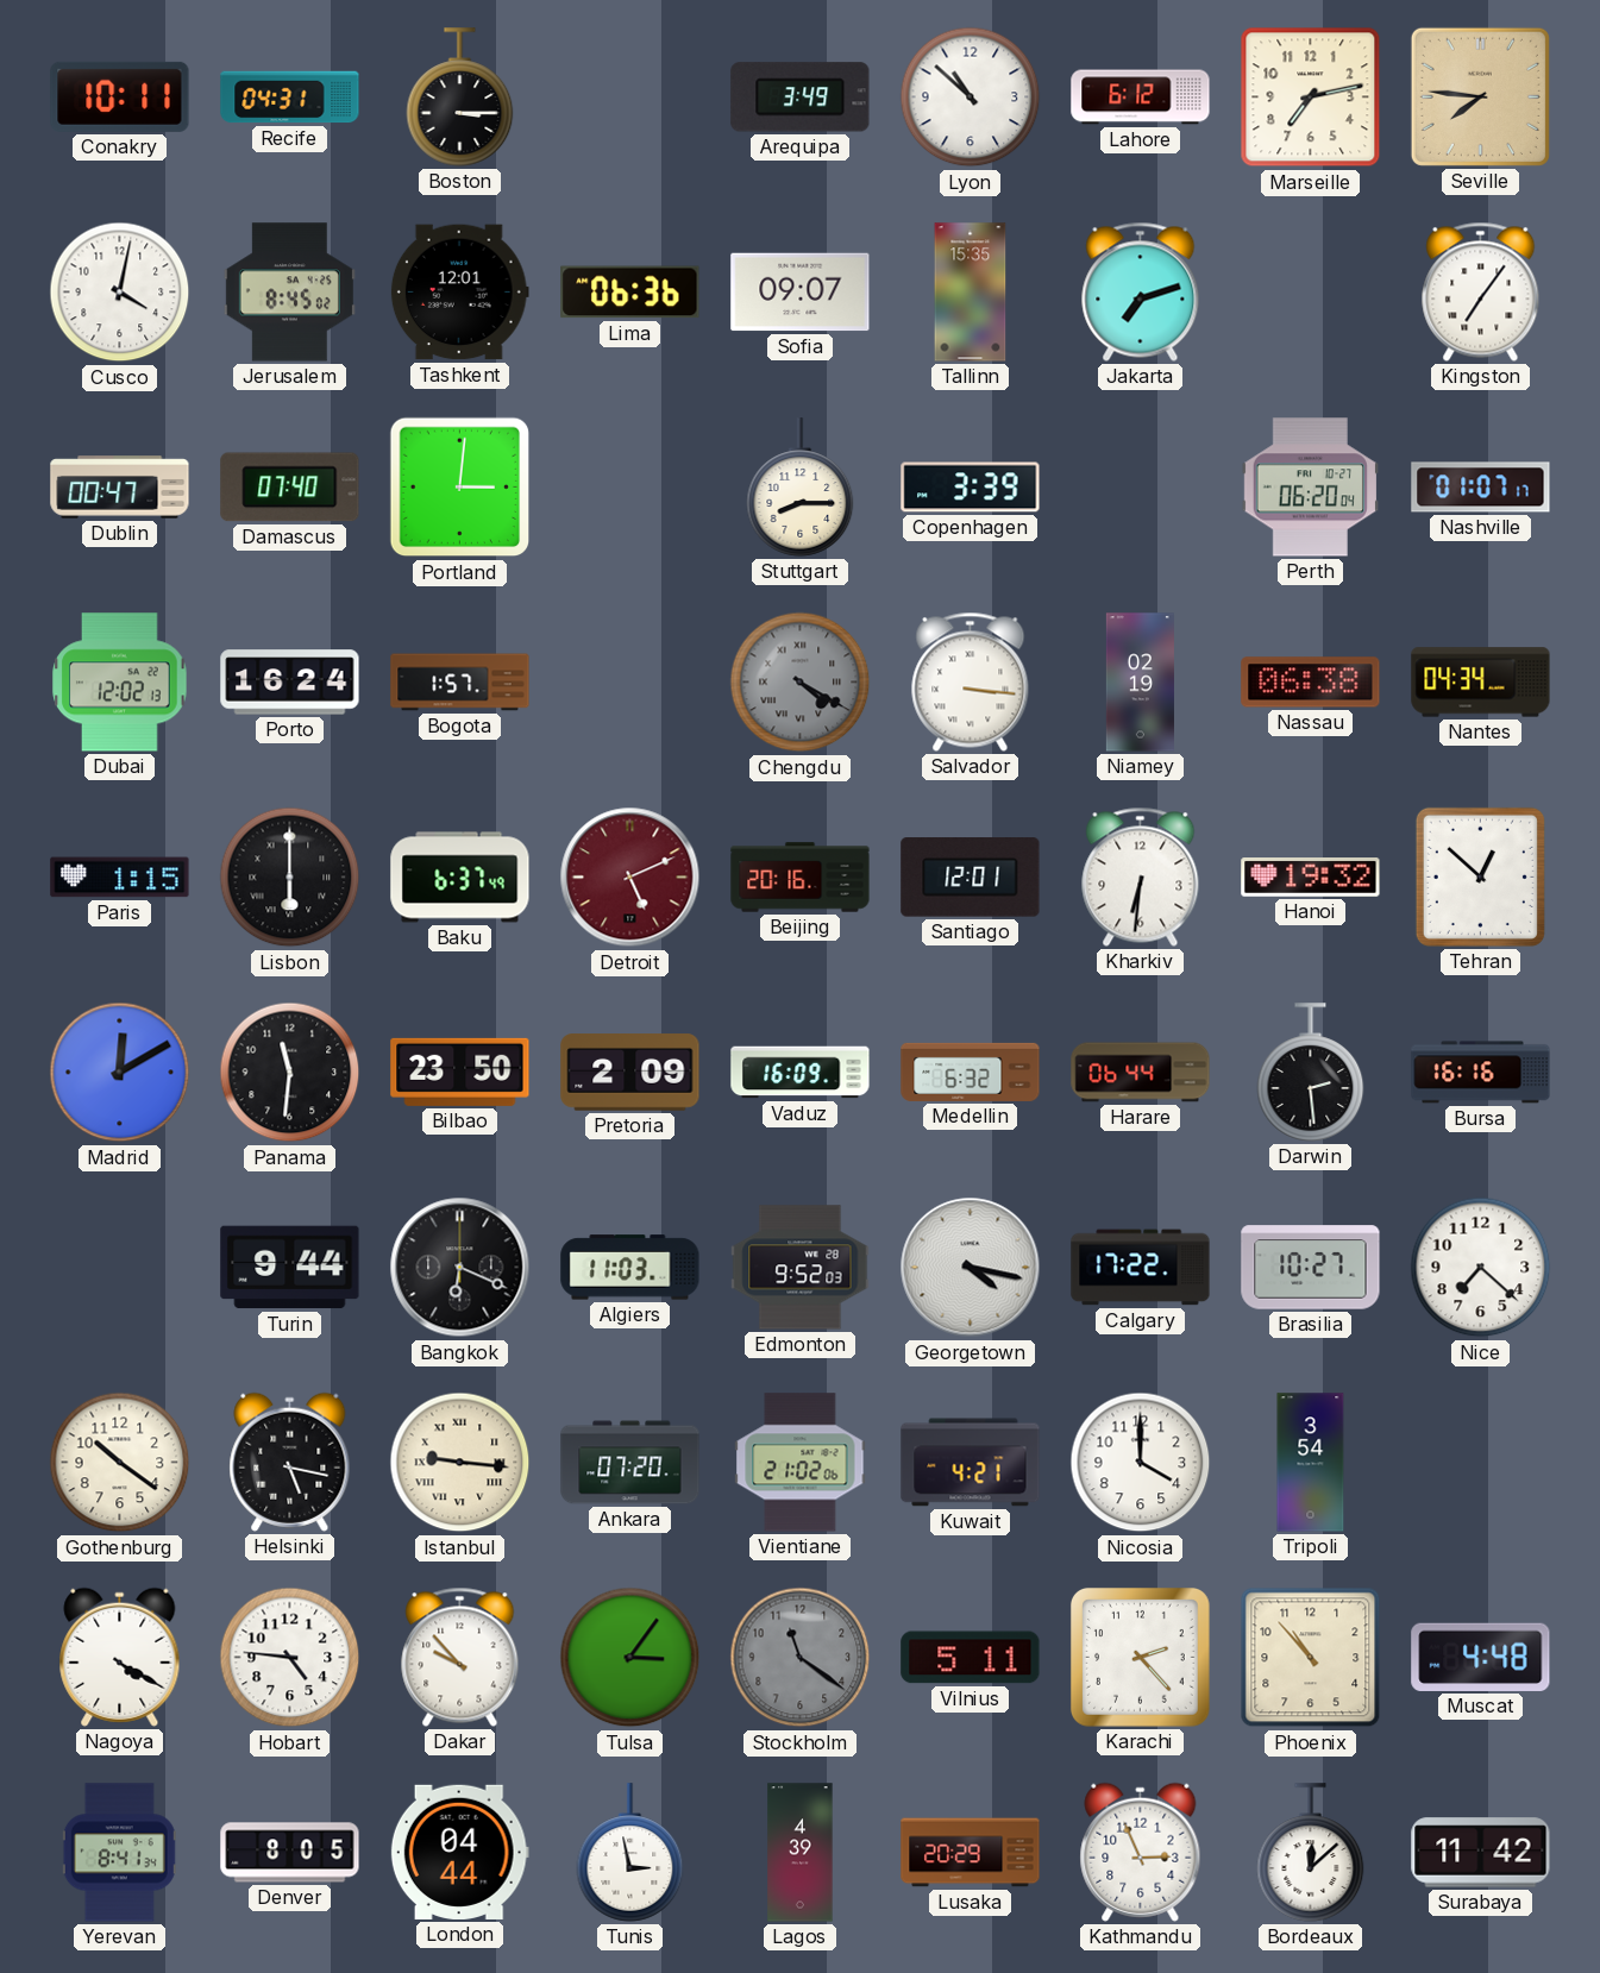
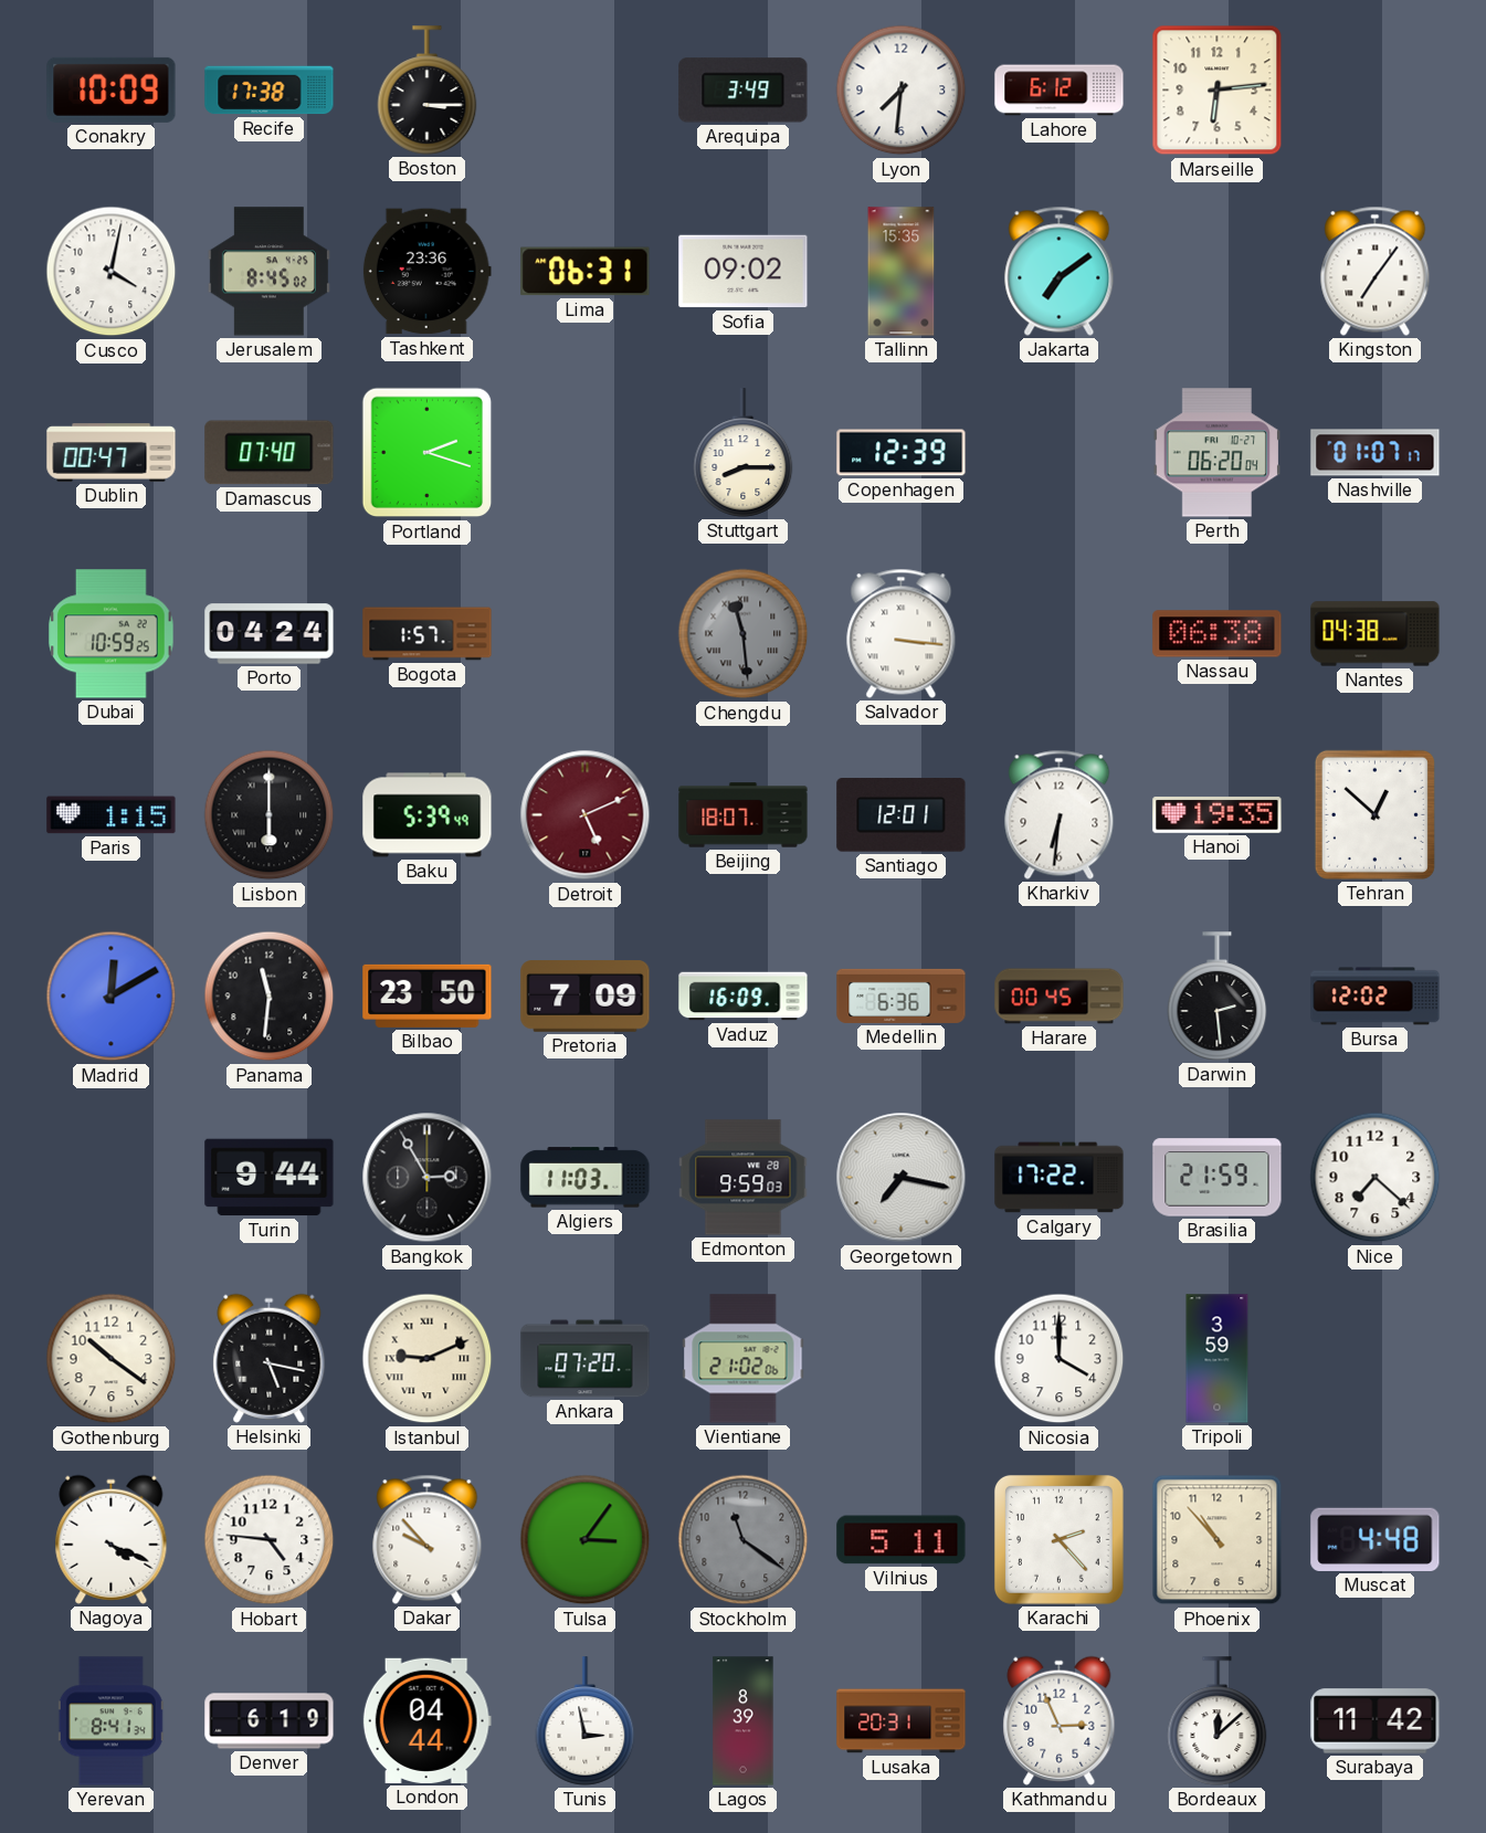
Conakry: 10:11 -> 10:09
Recife: 04:31 -> 17:38
Lyon: 10:52 -> 7:31
Marseille: 7:13 -> 6:14
Seville: 7:46 -> none
Tashkent: 12:01 -> 23:36
Lima: 06:36 -> 06:31
Sofia: 09:07 -> 09:02
Jakarta: 7:12 -> 7:09
Portland: 3:01 -> 2:18
Copenhagen: 3:39 -> 12:39
Dubai: 12:02 -> 10:59
Porto: 16:24 -> 04:24
Chengdu: 4:20 -> 11:29
Niamey: 02:19 -> none
Nantes: 04:34 -> 04:38
Baku: 6:37 -> 5:39
Beijing: 20:16 -> 18:07
Hanoi: 19:32 -> 19:35
Pretoria: 2:09 -> 7:09
Medellin: 6:32 -> 6:36
Harare: 06:44 -> 00:45
Bursa: 16:16 -> 12:02
Bangkok: 6:19 -> 2:55
Edmonton: 9:52 -> 9:59
Georgetown: 4:17 -> 7:17
Brasilia: 10:27 -> 21:59
Istanbul: 9:16 -> 9:11
Kuwait: 4:21 -> none
Tripoli: 3:54 -> 3:59
Nagoya: 4:20 -> 4:19
Denver: 8:05 -> 6:19
Lagos: 4:39 -> 8:39
Lusaka: 20:29 -> 20:31
